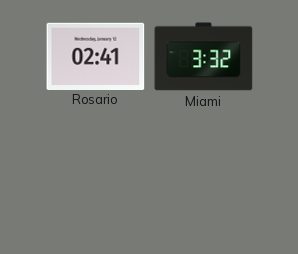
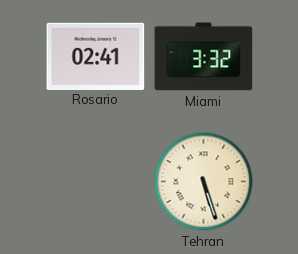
Tehran: none -> 5:27
